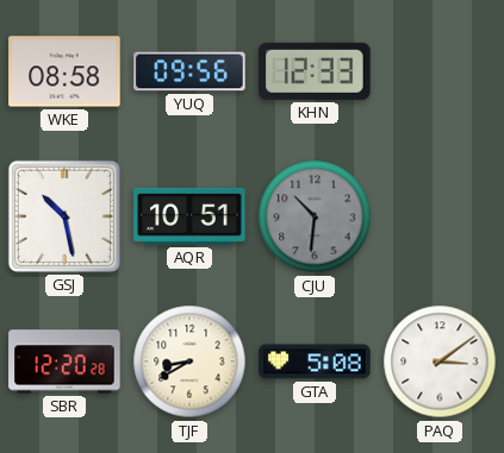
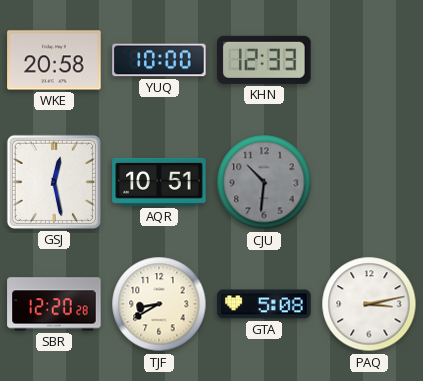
WKE: 08:58 -> 20:58
YUQ: 09:56 -> 10:00
GSJ: 10:28 -> 12:28
PAQ: 3:09 -> 3:13
